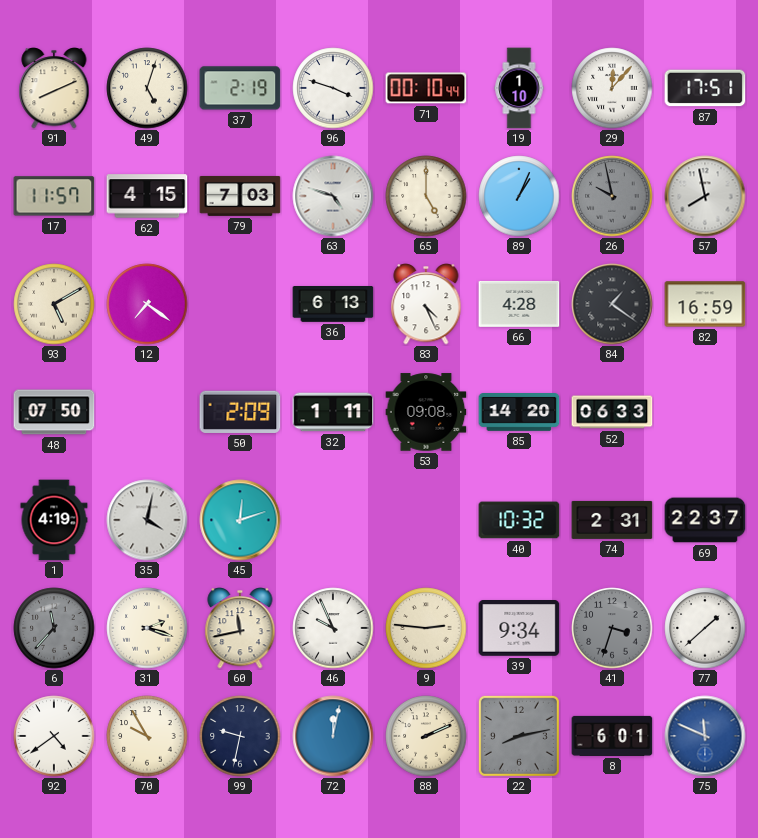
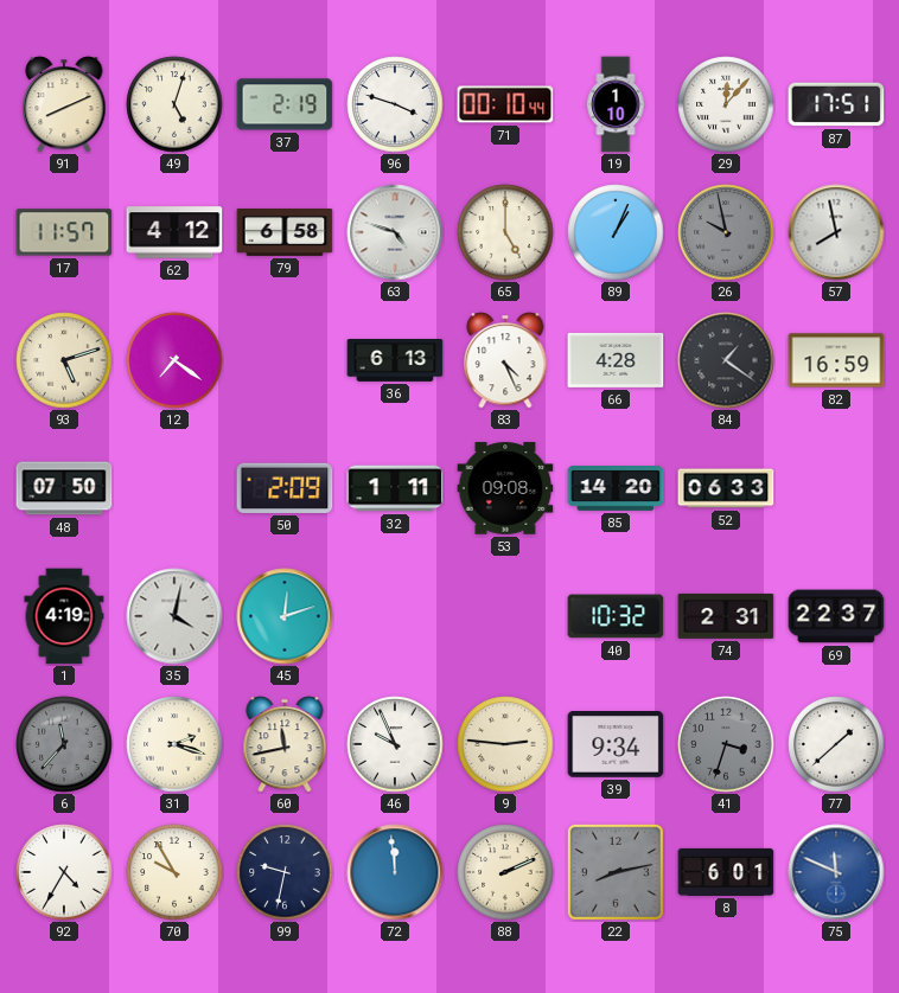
62: 4:15 -> 4:12
79: 7:03 -> 6:58
93: 5:10 -> 5:12
92: 4:39 -> 4:35
72: 12:02 -> 11:59
